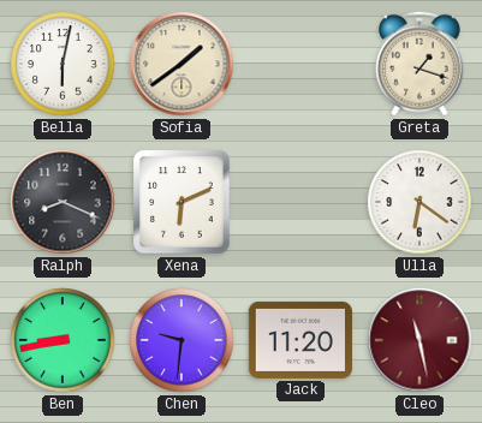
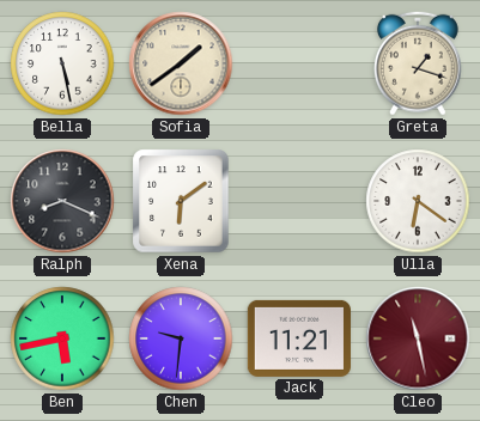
Bella: 6:02 -> 5:28
Xena: 6:11 -> 6:09
Ben: 8:43 -> 5:43
Jack: 11:20 -> 11:21
